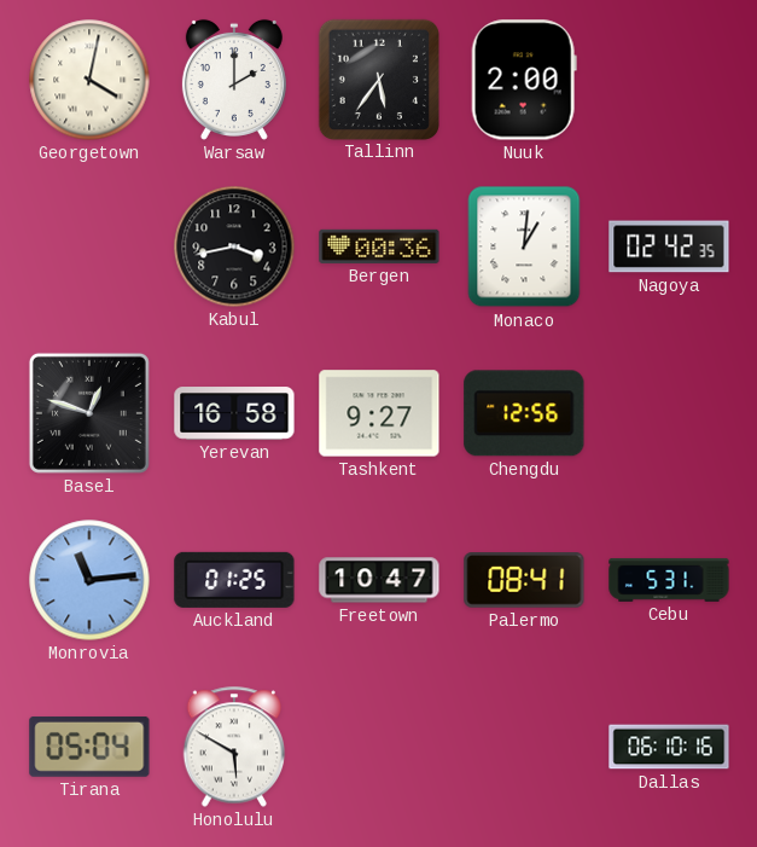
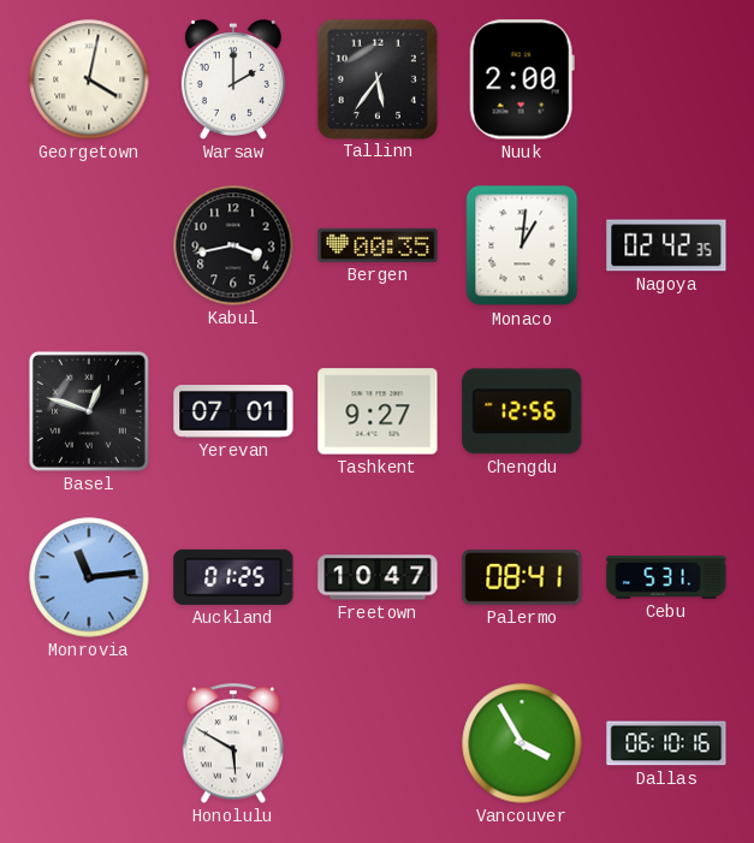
Bergen: 00:36 -> 00:35
Yerevan: 16:58 -> 07:01
Tirana: 05:04 -> none
Vancouver: none -> 3:55
